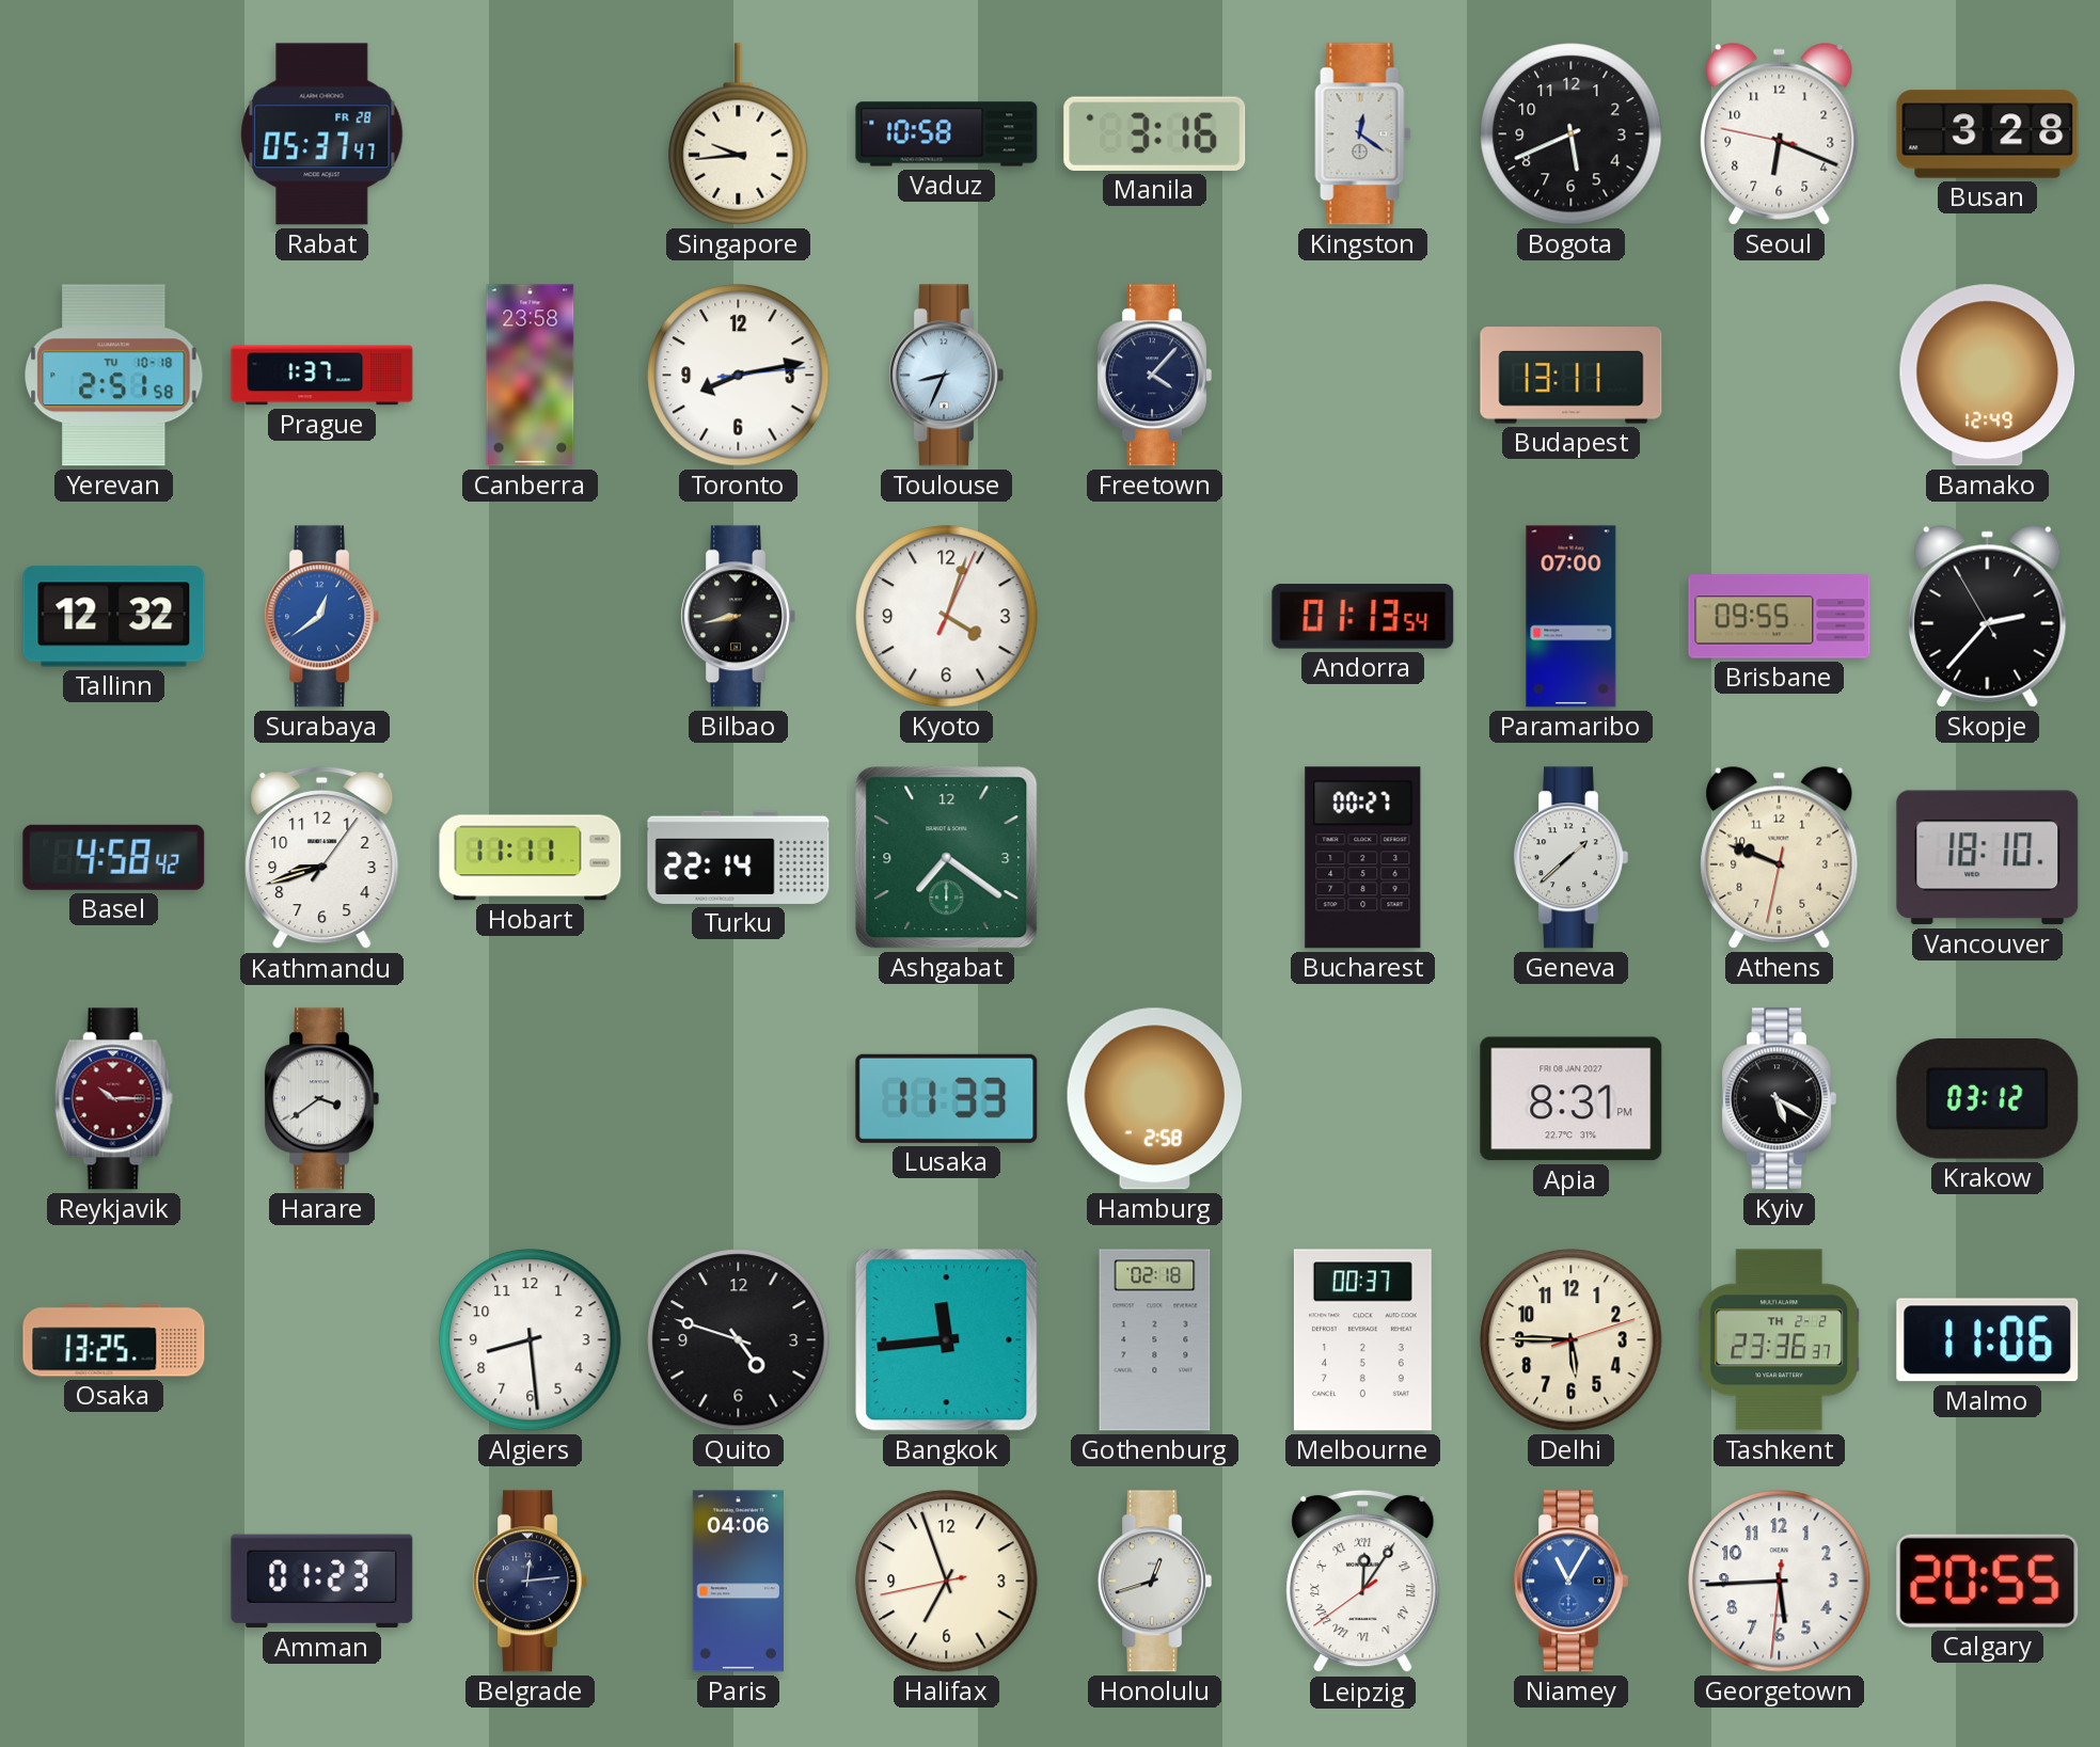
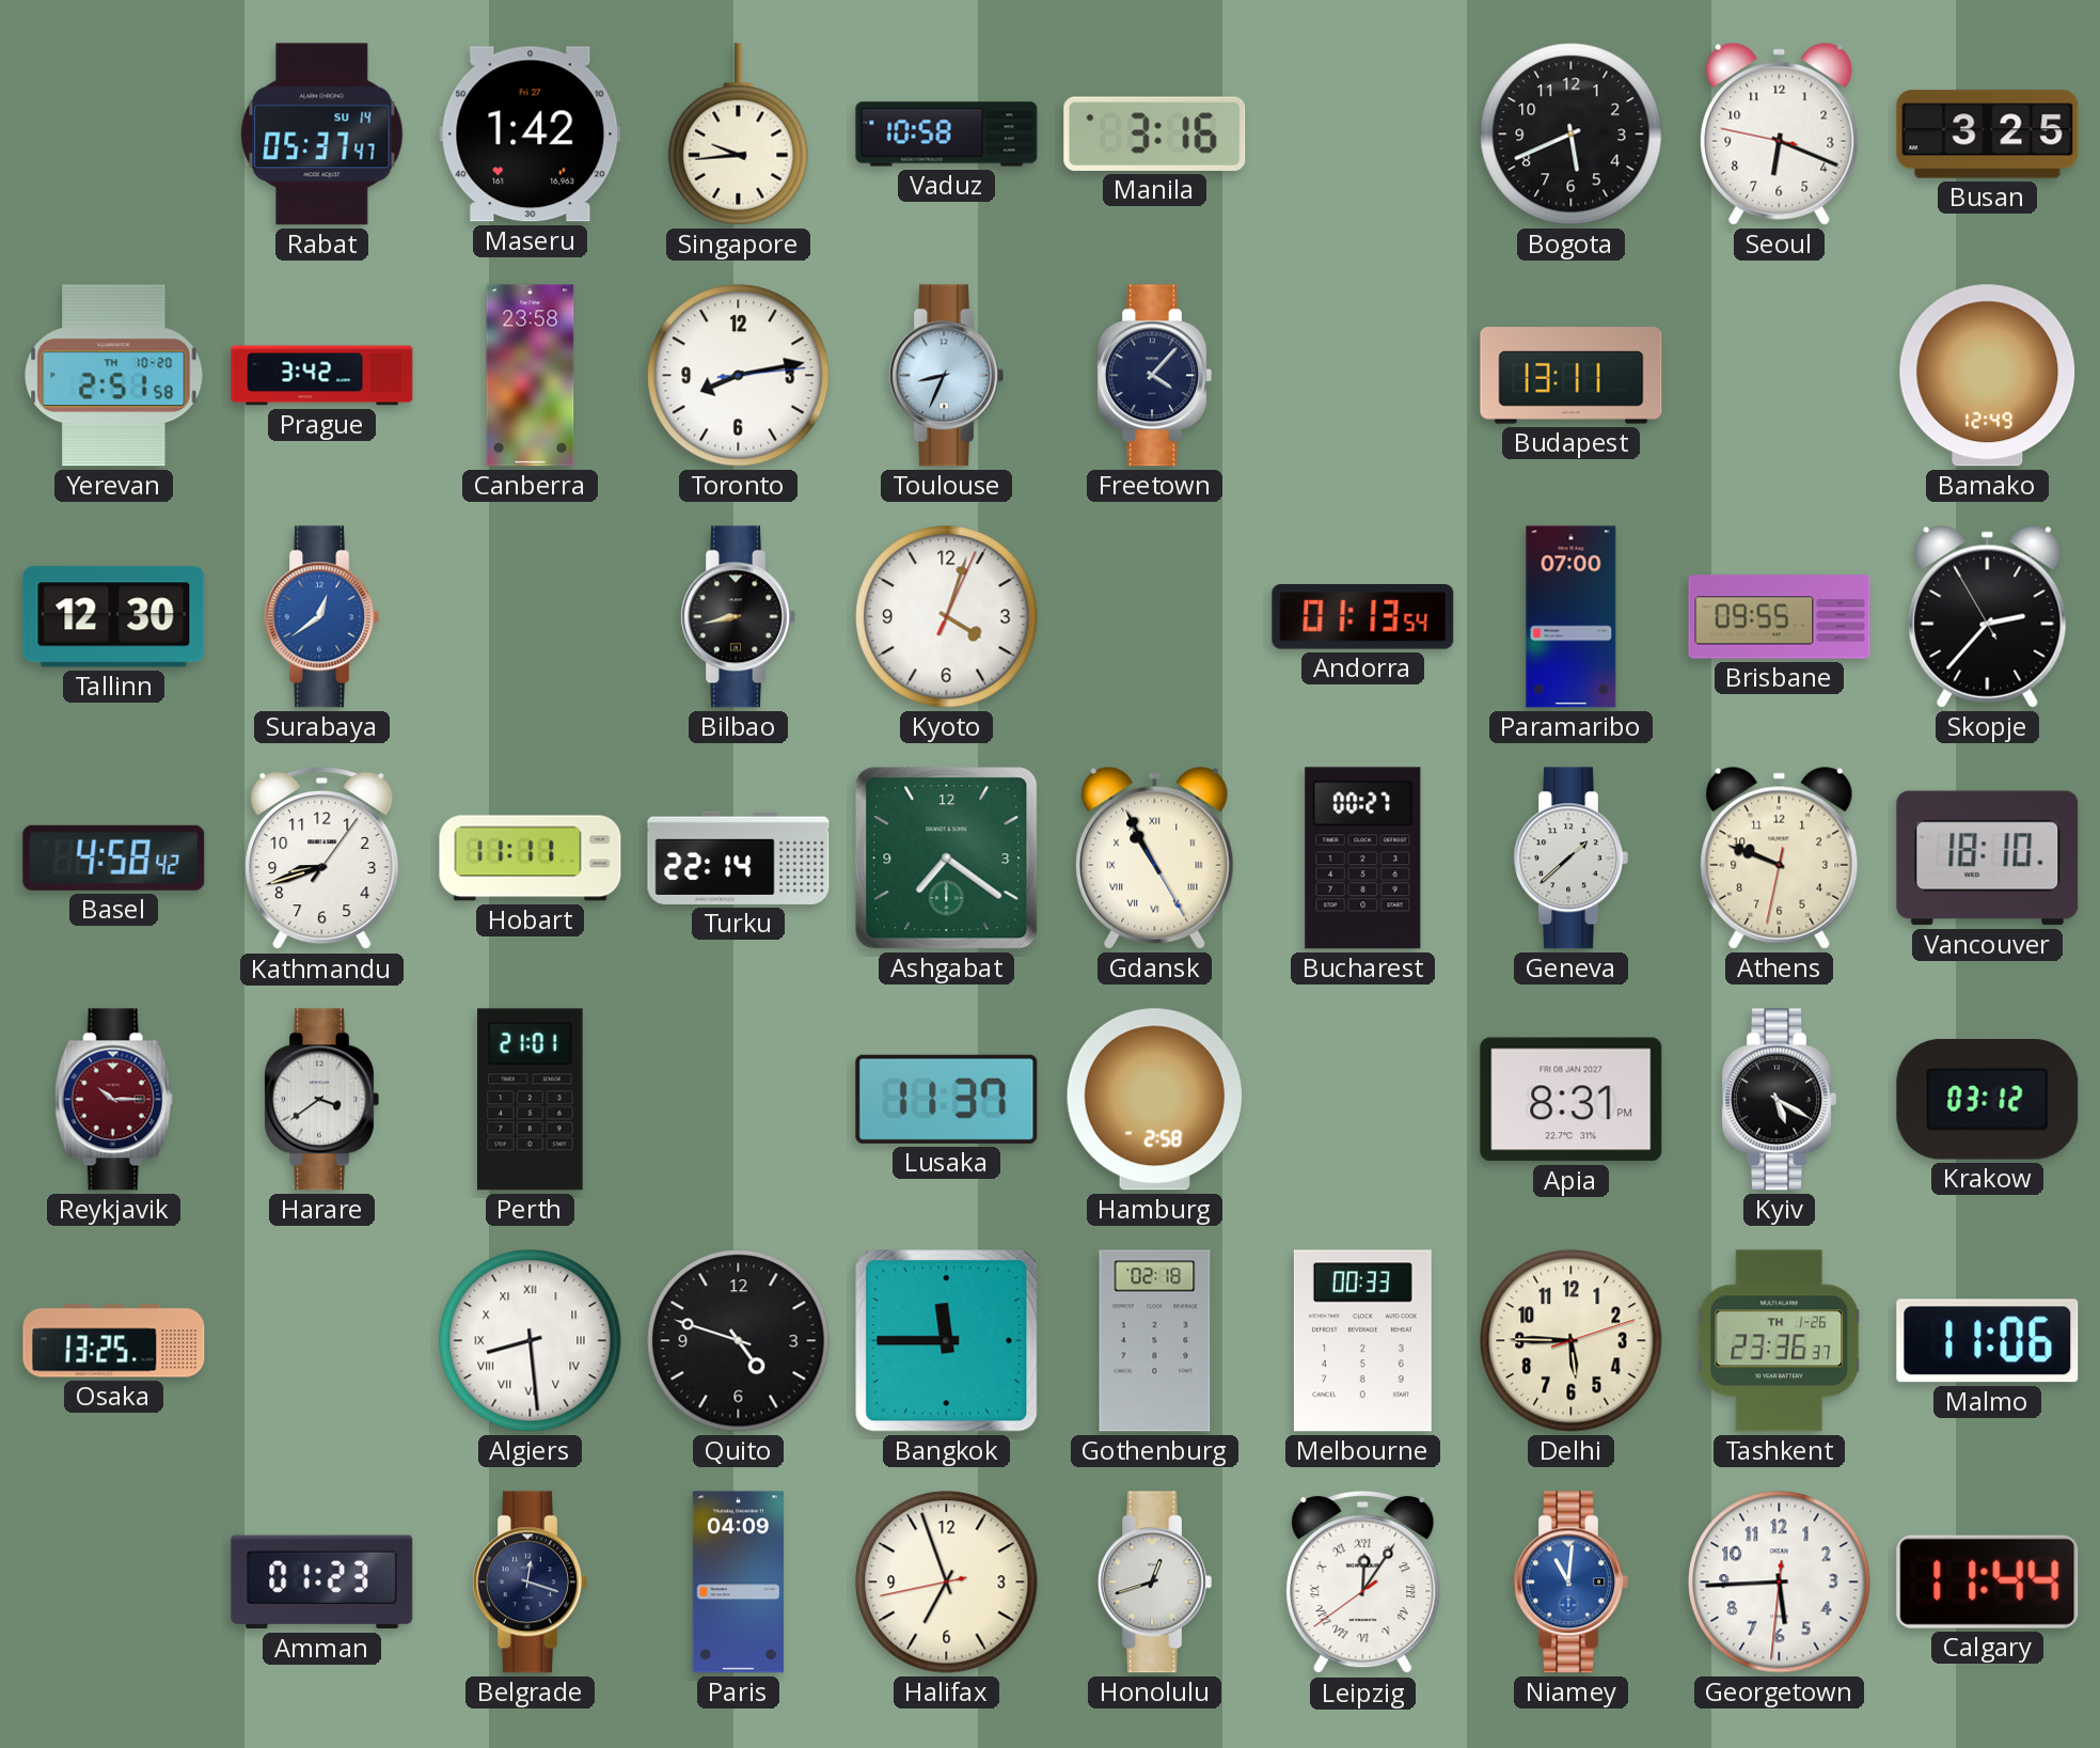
Rabat date: FR 28 -> SU 14
Maseru: none -> 1:42
Kingston: 12:21 -> none
Busan: 3:28 -> 3:25
Yerevan date: TU 10-18 -> TH 10-20
Prague: 1:37 -> 3:42
Tallinn: 12:32 -> 12:30
Gdansk: none -> 10:55
Perth: none -> 21:01
Lusaka: 11:33 -> 11:37
Algiers numerals: Arabic -> Roman
Bangkok: 11:44 -> 11:45
Melbourne: 00:37 -> 00:33
Tashkent date: TH 2-2 -> TH 1-26
Belgrade: 12:14 -> 12:18
Paris: 04:06 -> 04:09
Niamey: 11:05 -> 11:01
Calgary: 20:55 -> 11:44
